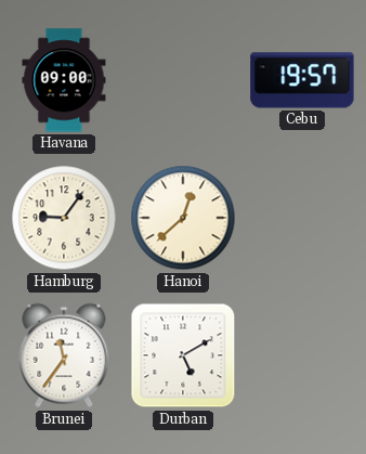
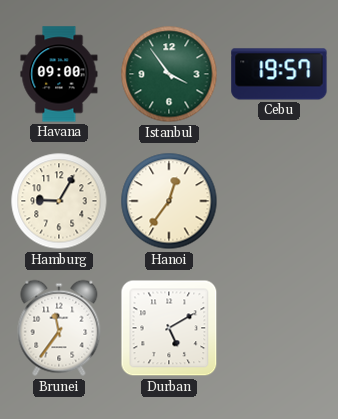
Istanbul: none -> 3:54
Hamburg: 9:06 -> 9:05
Hanoi: 12:38 -> 12:36
